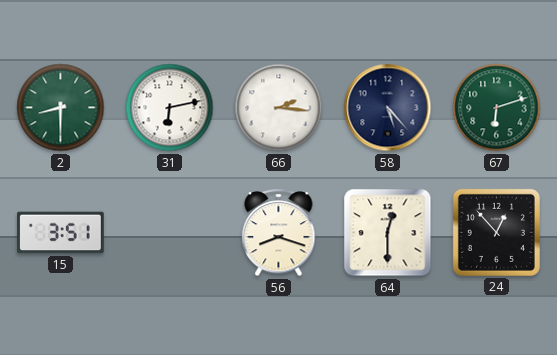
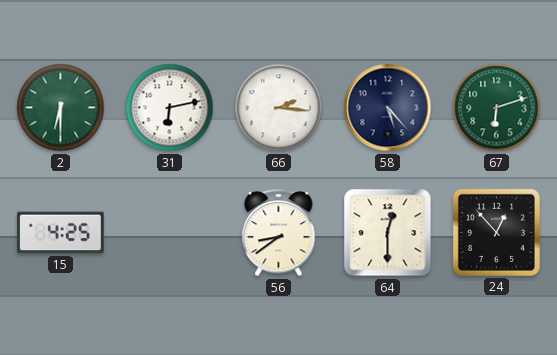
2: 8:30 -> 6:30
15: 3:51 -> 4:25
56: 8:18 -> 8:39
